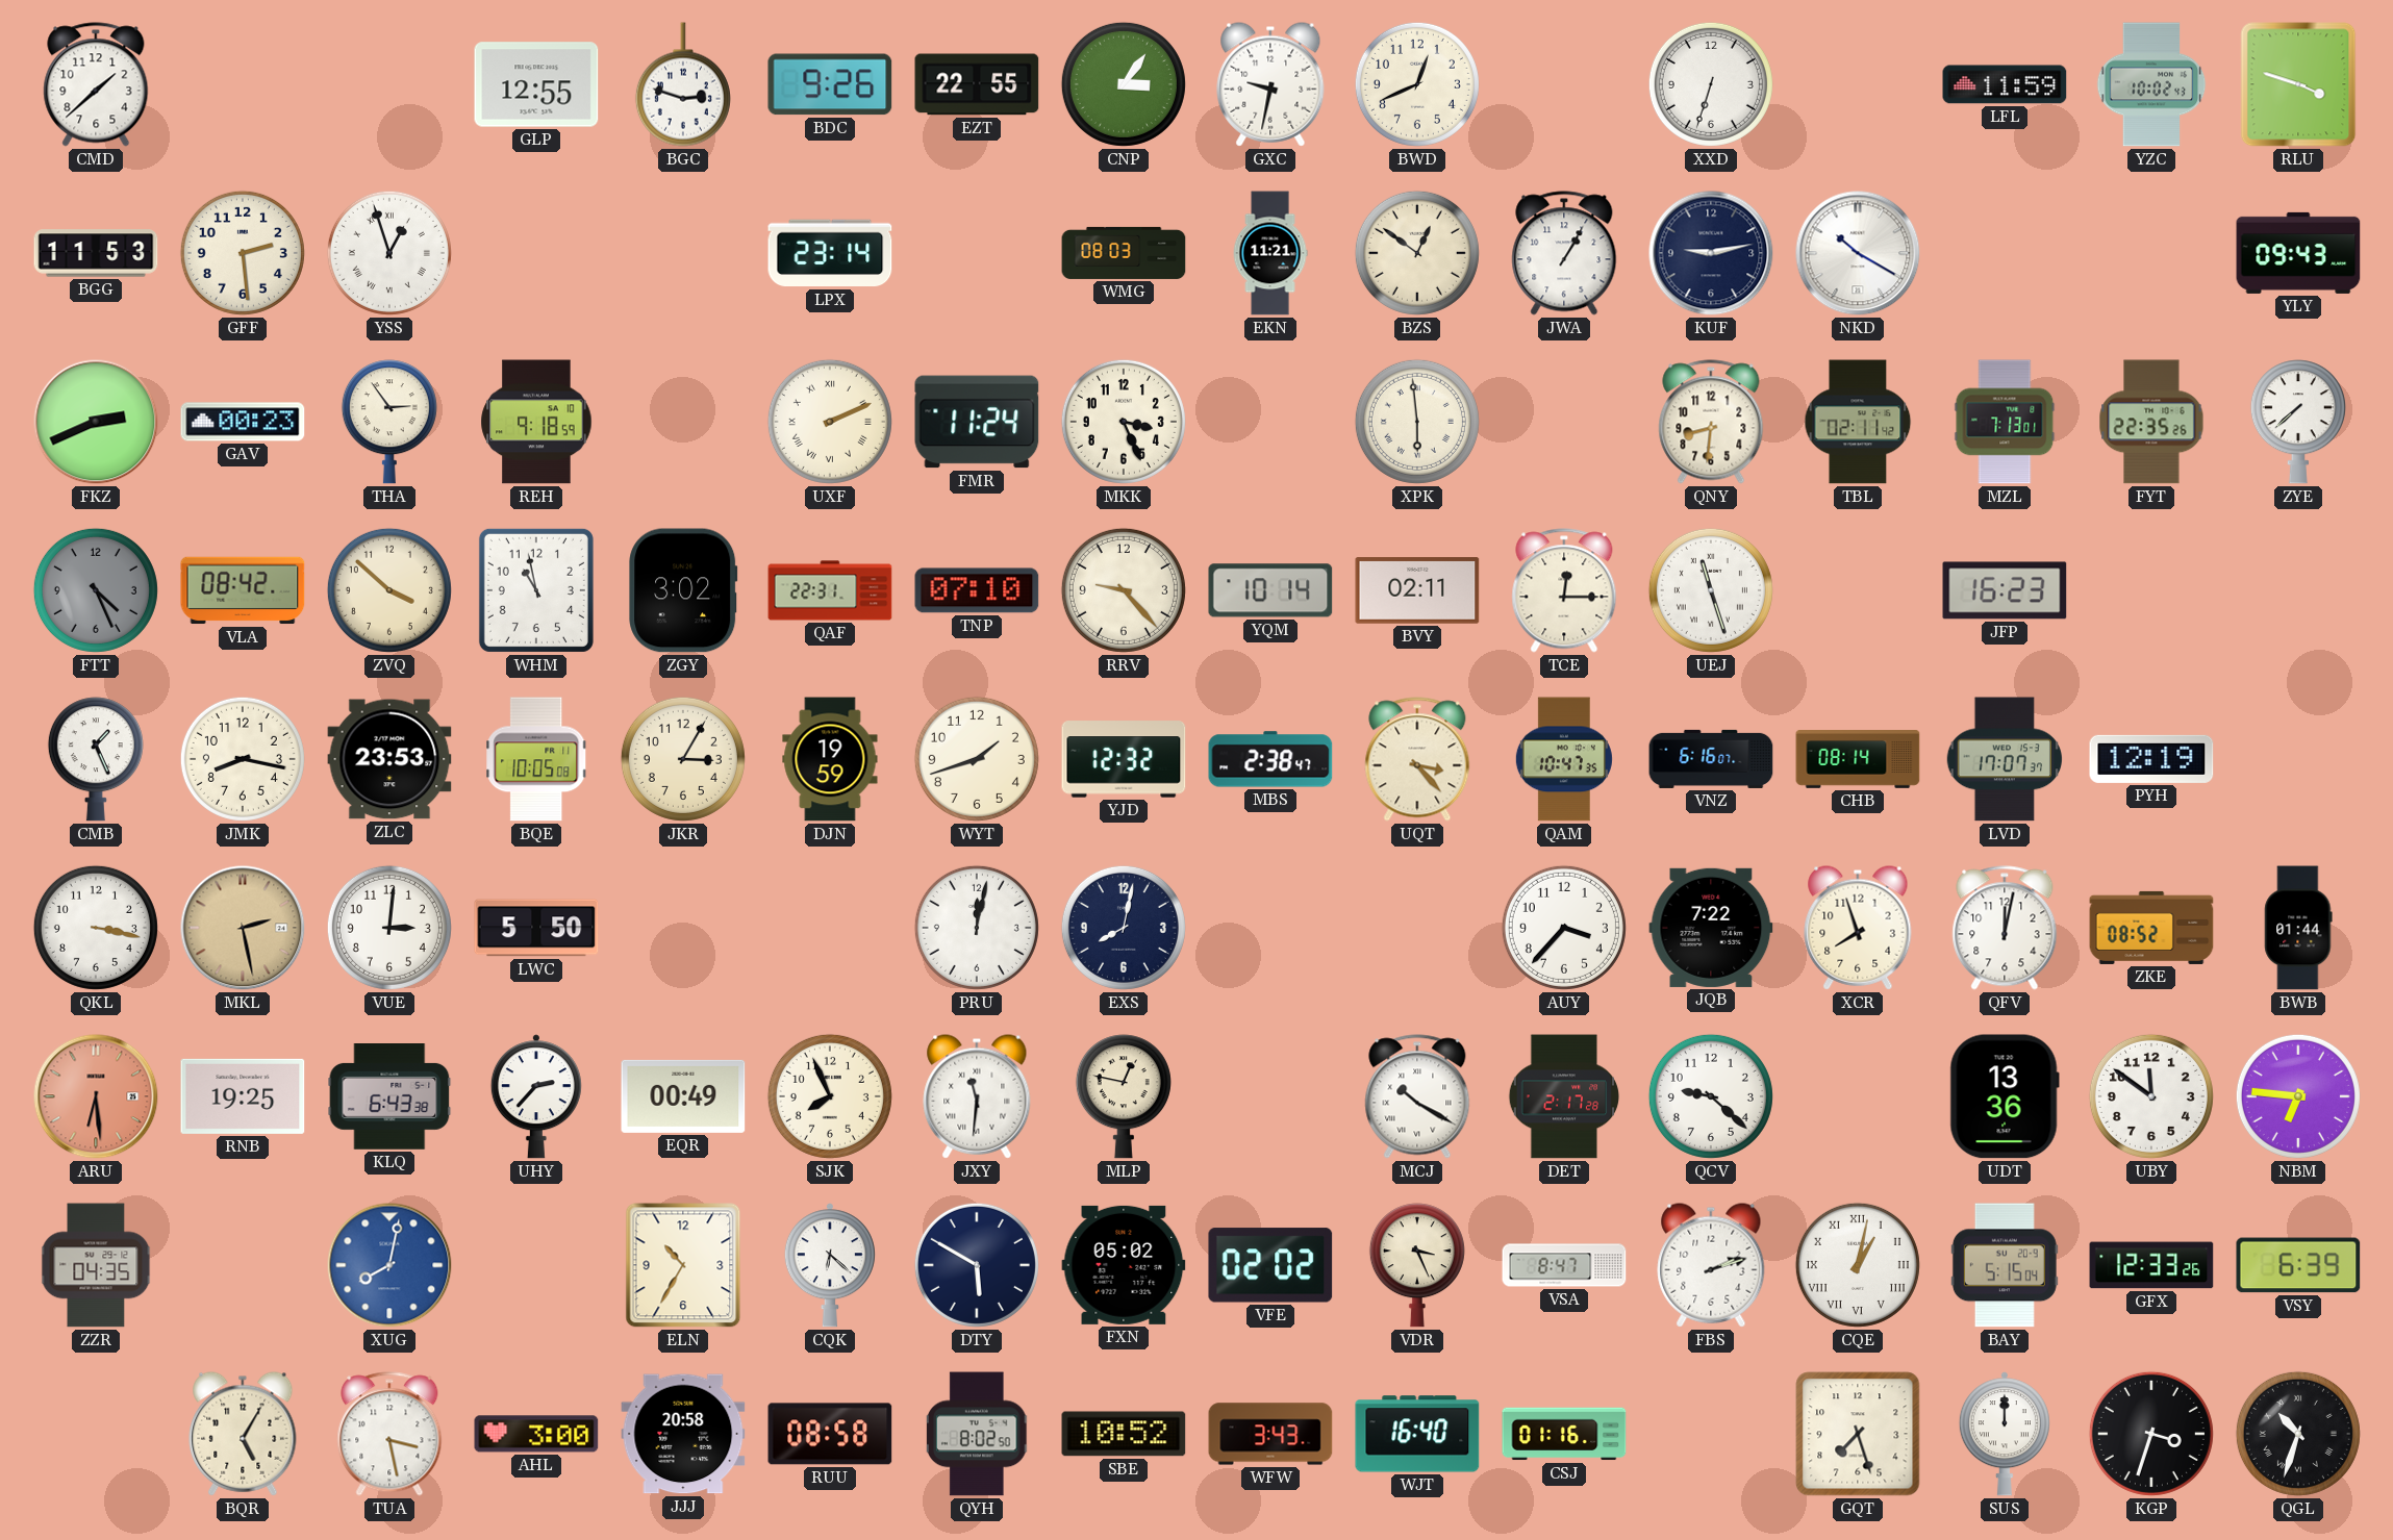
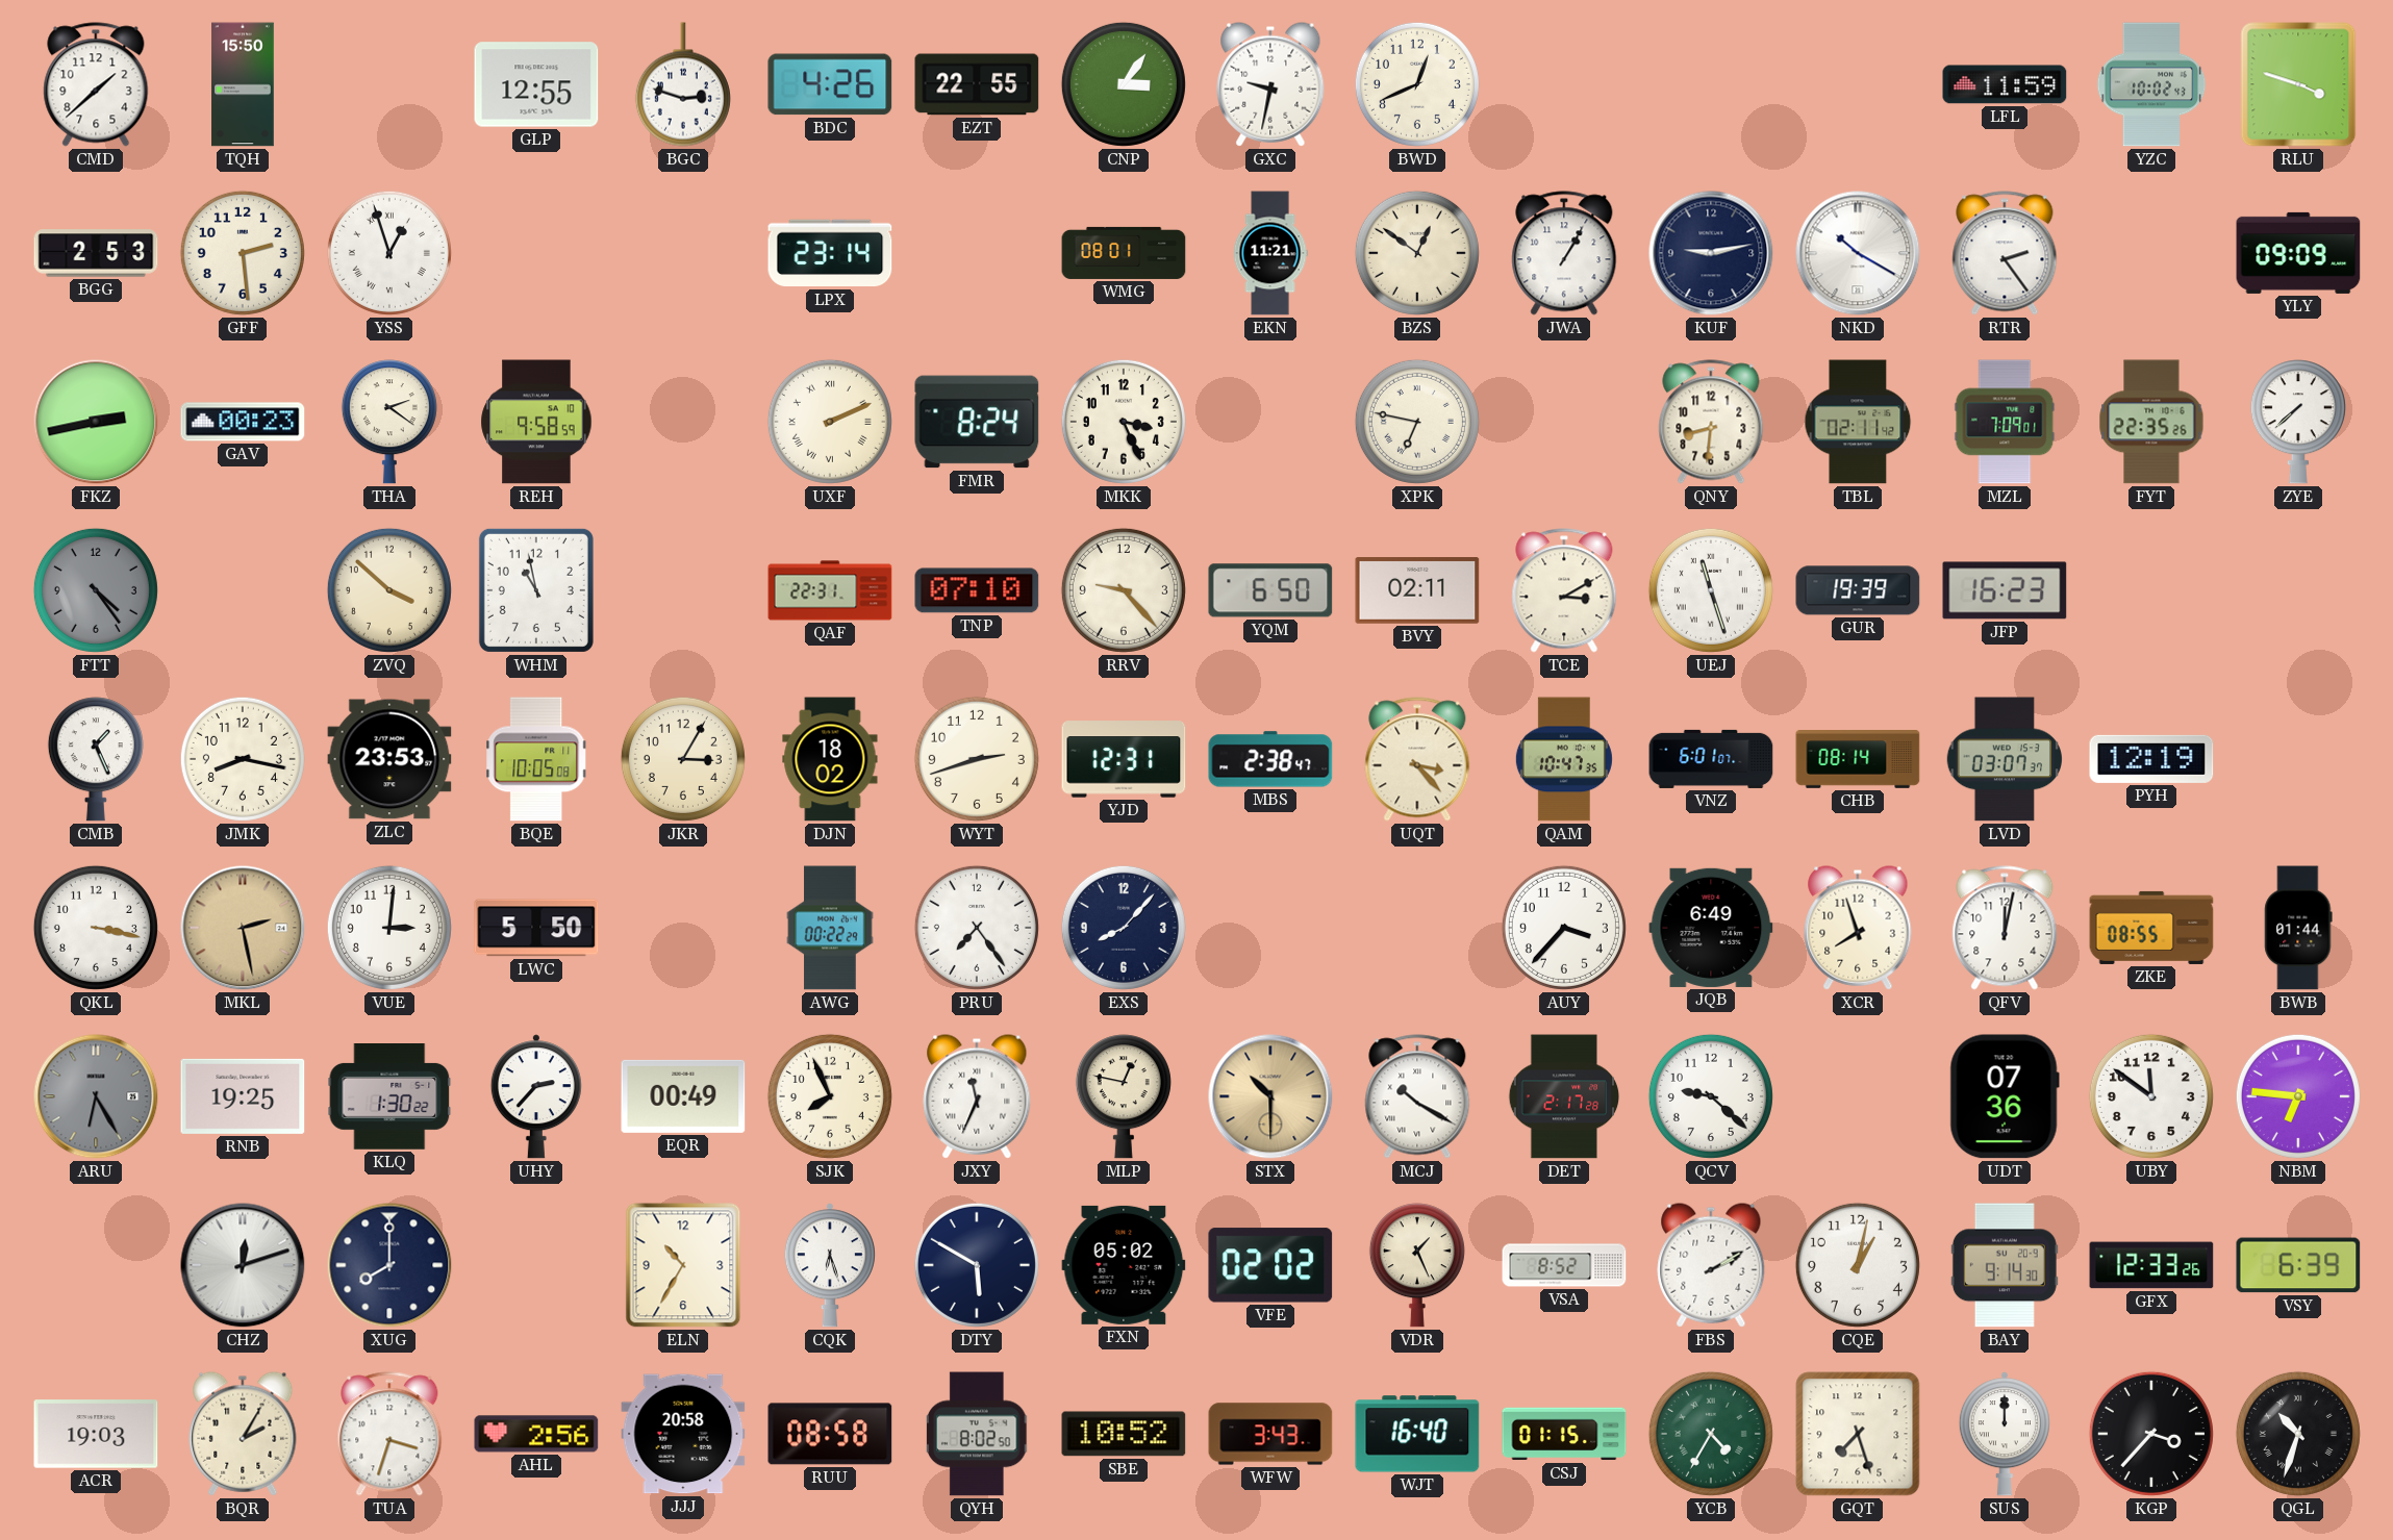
TQH: none -> 15:50
BDC: 9:26 -> 4:26
XXD: 6:33 -> none
BGG: 11:53 -> 2:53
WMG: 08:03 -> 08:01
RTR: none -> 2:24
YLY: 09:43 -> 09:09
FKZ: 2:41 -> 2:43
THA: 2:54 -> 2:21
REH: 9:18 -> 9:58
FMR: 11:24 -> 8:24
XPK: 5:59 -> 6:47
MZL: 7:13 -> 7:09
FTT: 4:26 -> 4:24
VLA: 08:42 -> none
ZGY: 3:02 -> none
YQM: 10:14 -> 6:50
TCE: 12:15 -> 3:10
GUR: none -> 19:39
DJN: 19:59 -> 18:02
WYT: 1:42 -> 2:42
YJD: 12:32 -> 12:31
VNZ: 6:16 -> 6:01
LVD: 17:07 -> 03:07
AWG: none -> 00:22
PRU: 12:02 -> 7:24
EXS: 8:02 -> 8:07
JQB: 7:22 -> 6:49
ZKE: 08:52 -> 08:55
ARU: 6:29 -> 6:25
ARU dial: salmon -> grey
KLQ: 6:43 -> 1:30
JXY: 11:31 -> 11:34
STX: none -> 10:30
UDT: 13:36 -> 07:36
ZZR: 04:35 -> none
CHZ: none -> 12:12
XUG: 8:02 -> 8:00
XUG dial: blue -> navy
CQK: 6:22 -> 6:27
VDR: 3:26 -> 1:26
VSA: 8:47 -> 8:52
FBS: 2:12 -> 2:10
CQE numerals: Roman -> Arabic
BAY: 5:15 -> 9:14
ACR: none -> 19:03
BQR: 5:05 -> 2:05
TUA: 3:28 -> 3:33
AHL: 3:00 -> 2:56
CSJ: 01:16 -> 01:15
YCB: none -> 4:35
KGP: 3:33 -> 3:37
